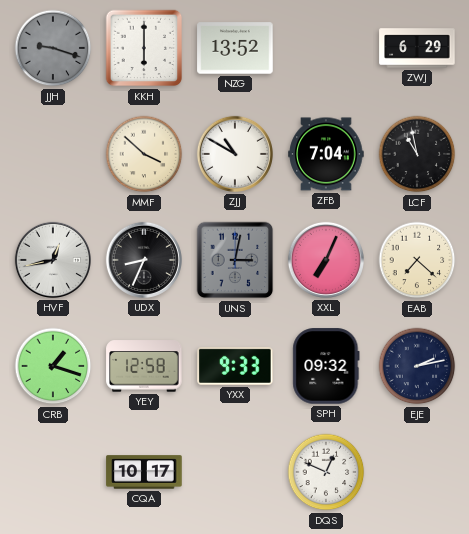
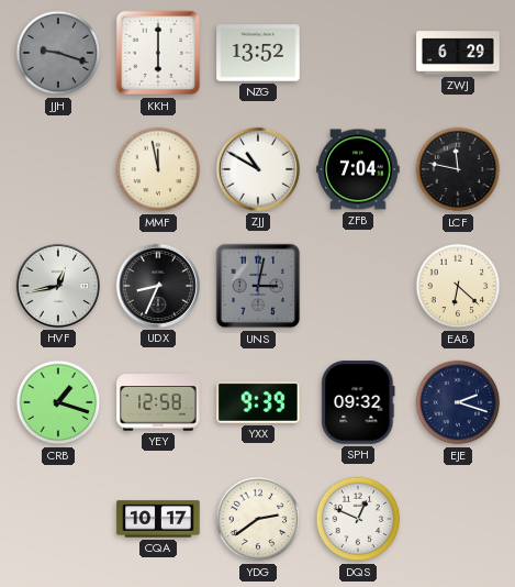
MMF: 3:52 -> 11:58
LCF: 10:58 -> 11:47
XXL: 7:04 -> none
EAB: 7:22 -> 6:22
YXX: 9:33 -> 9:39
EJE: 2:13 -> 2:18
YDG: none -> 2:39
